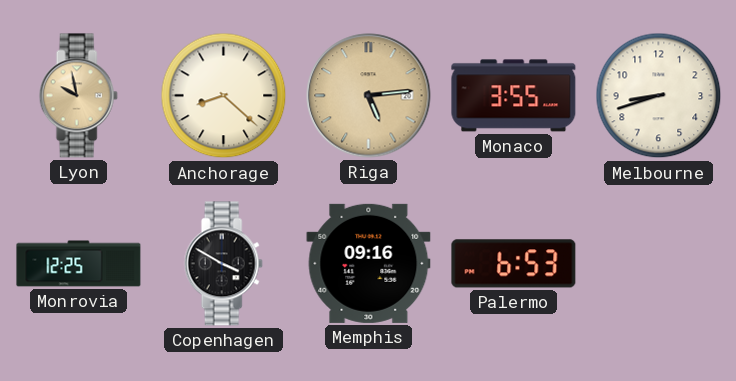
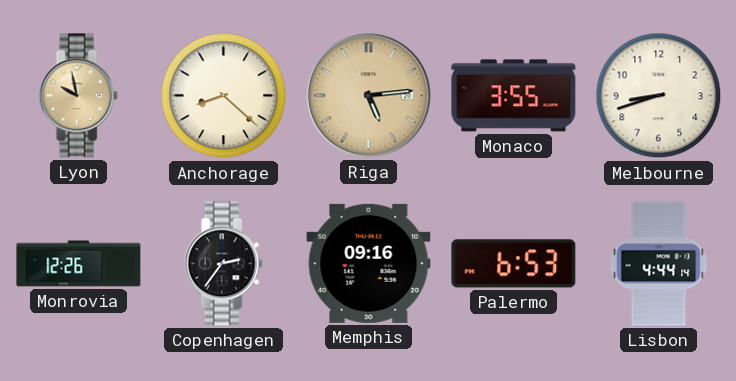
Monrovia: 12:25 -> 12:26
Copenhagen: 3:50 -> 2:36
Lisbon: none -> 4:44
